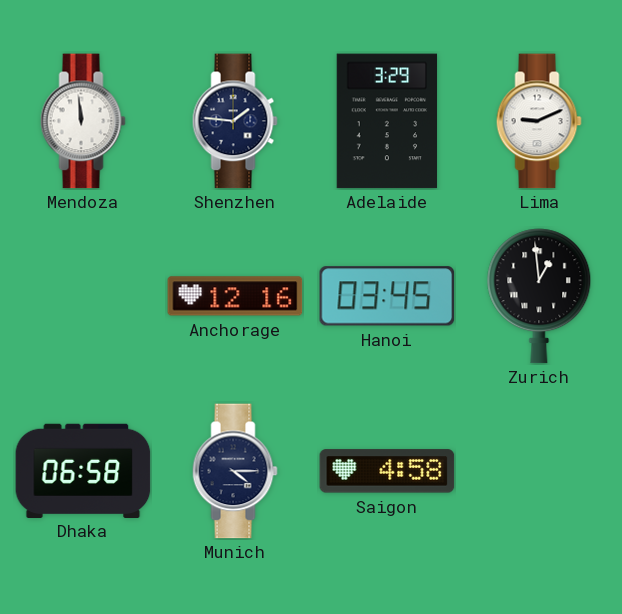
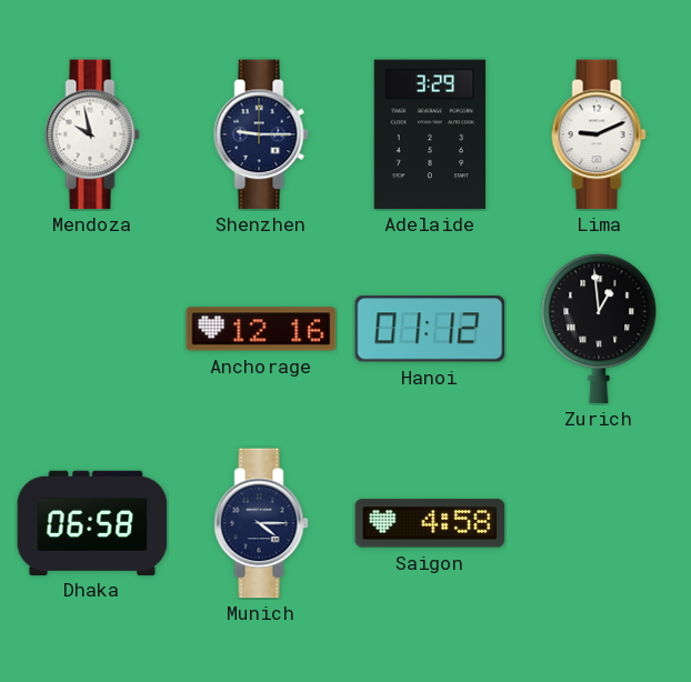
Mendoza: 11:59 -> 9:58
Shenzhen: 1:46 -> 9:15
Hanoi: 03:45 -> 01:12
